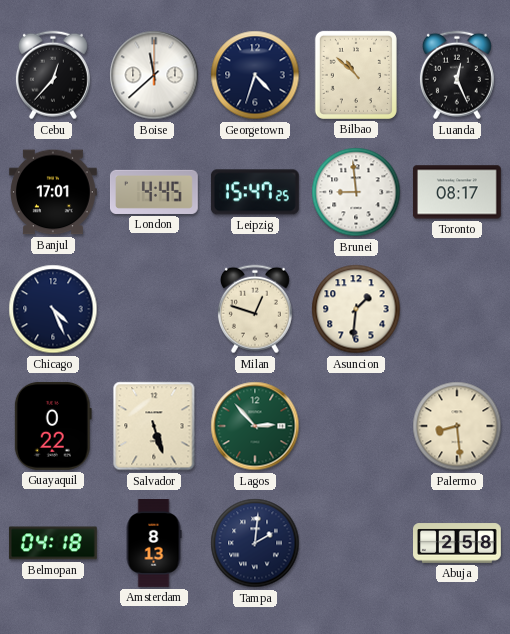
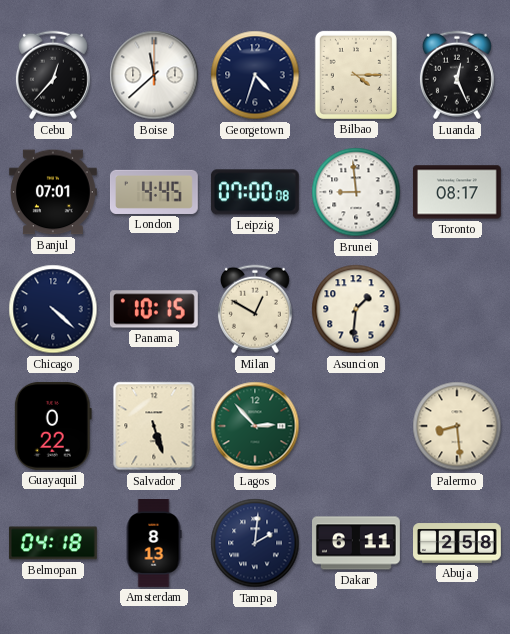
Bilbao: 10:52 -> 4:15
Banjul: 17:01 -> 07:01
Leipzig: 15:47 -> 07:00
Chicago: 4:26 -> 4:22
Panama: none -> 10:15
Milan: 12:48 -> 12:50
Dakar: none -> 6:11
